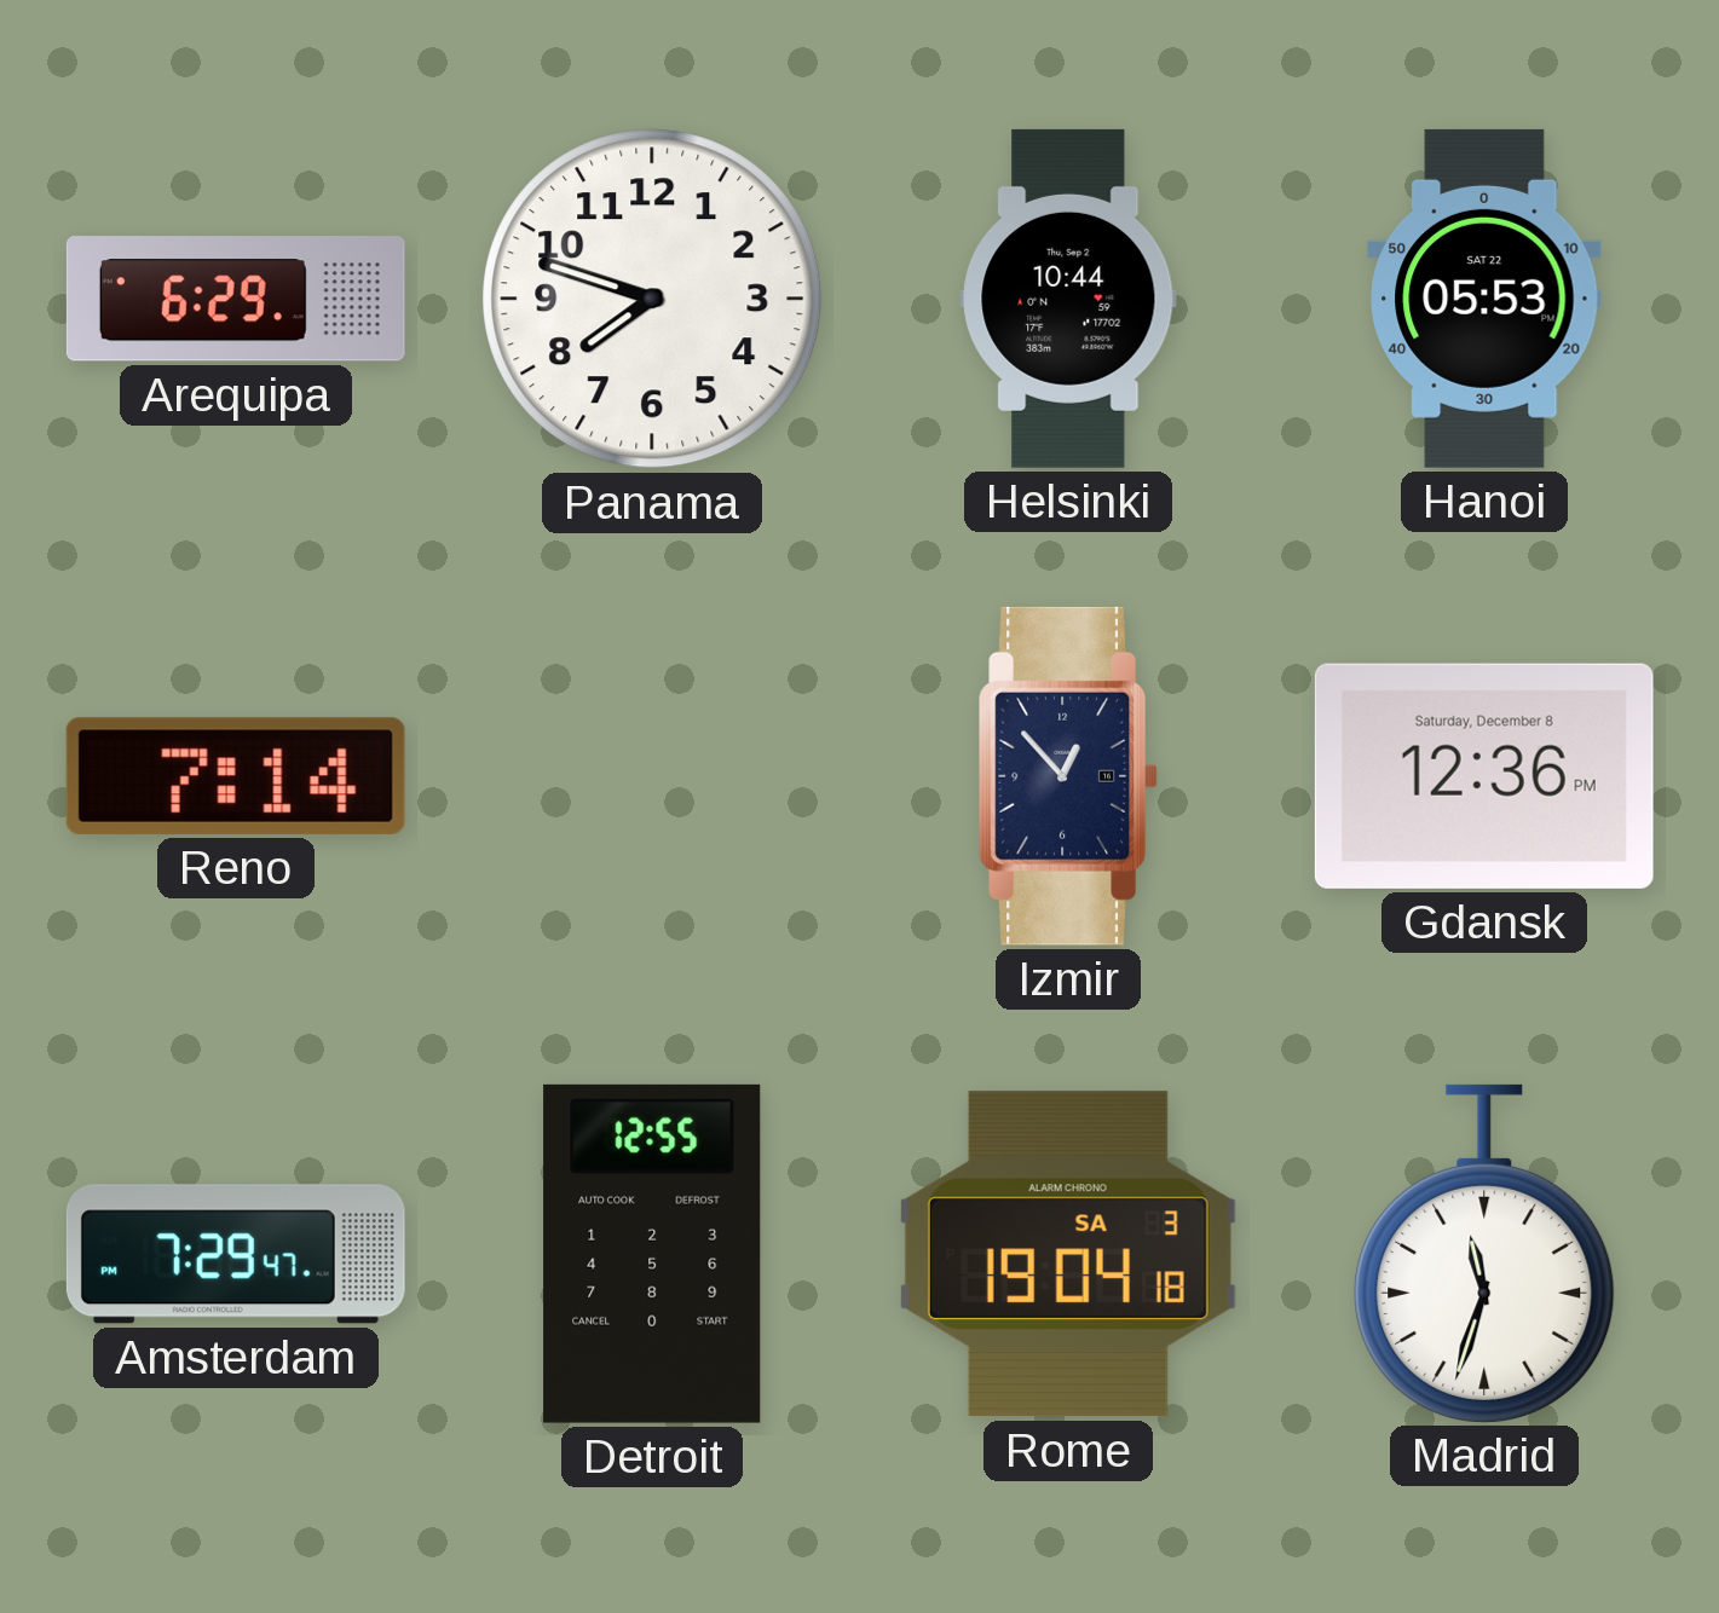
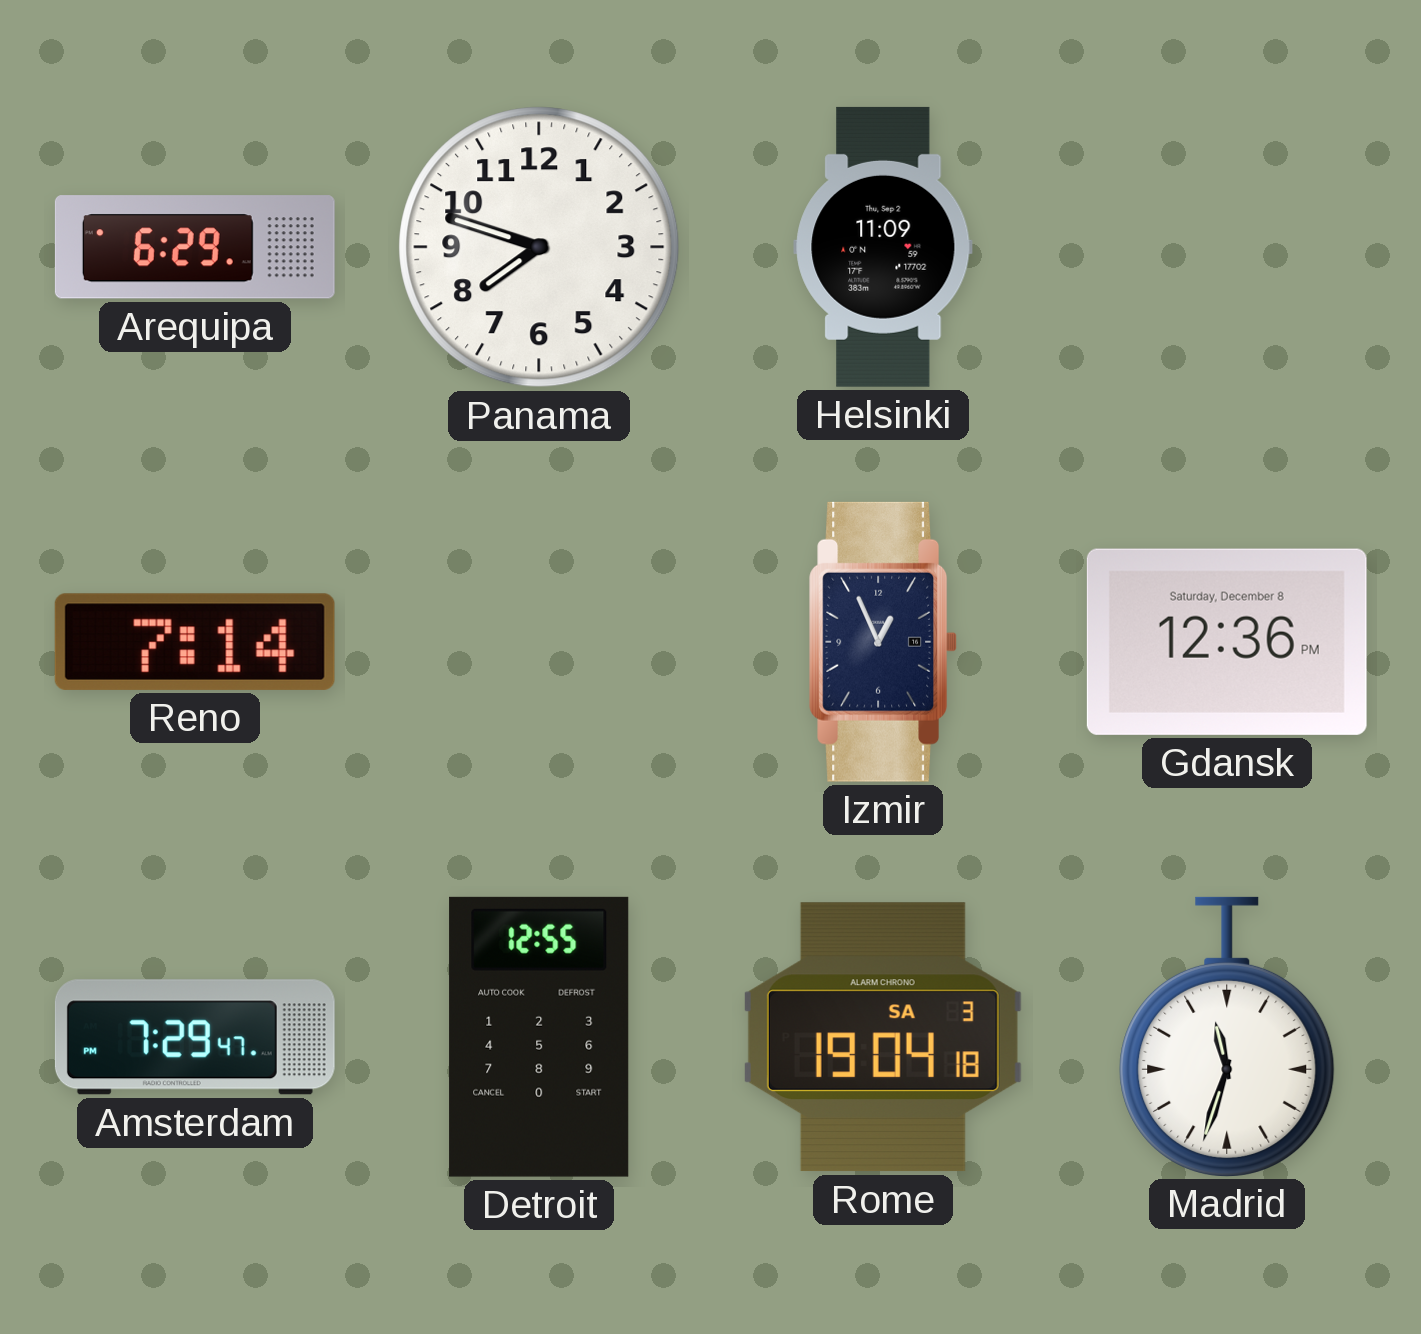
Helsinki: 10:44 -> 11:09
Hanoi: 05:53 -> none
Izmir: 12:53 -> 12:56
